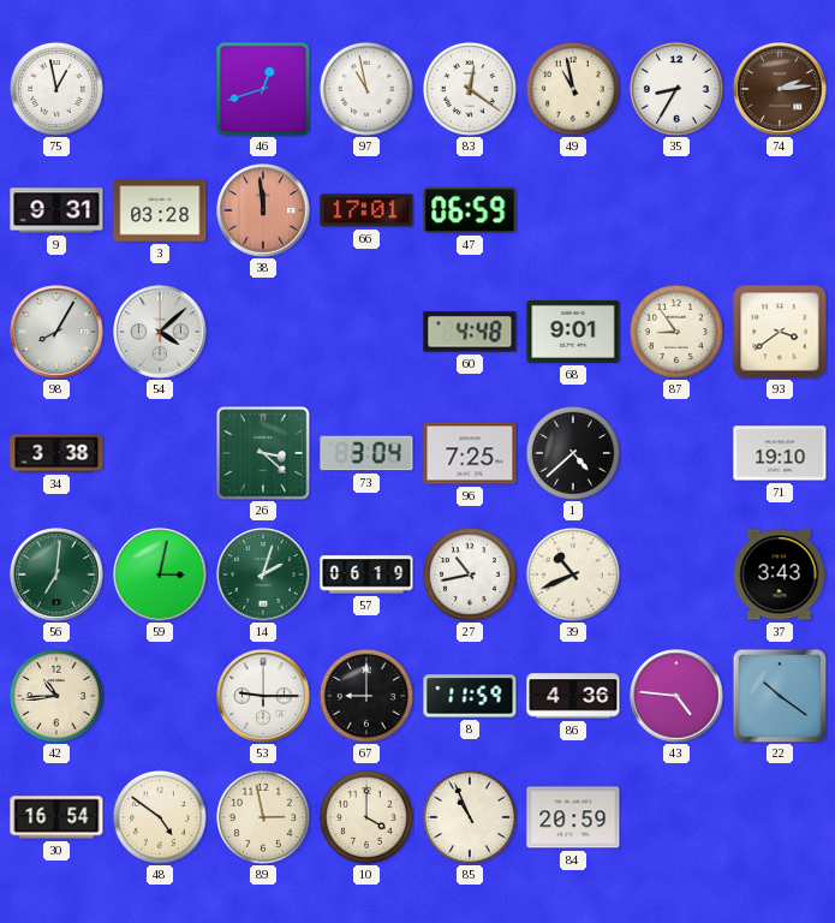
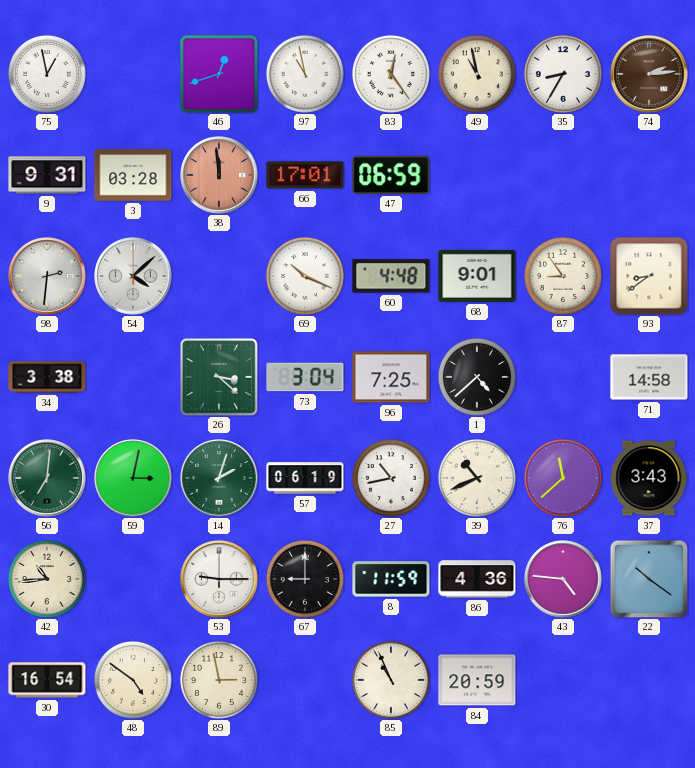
83: 12:21 -> 12:24
98: 8:05 -> 2:31
69: none -> 10:19
93: 3:39 -> 8:39
71: 19:10 -> 14:58
76: none -> 11:38
10: 4:00 -> none
